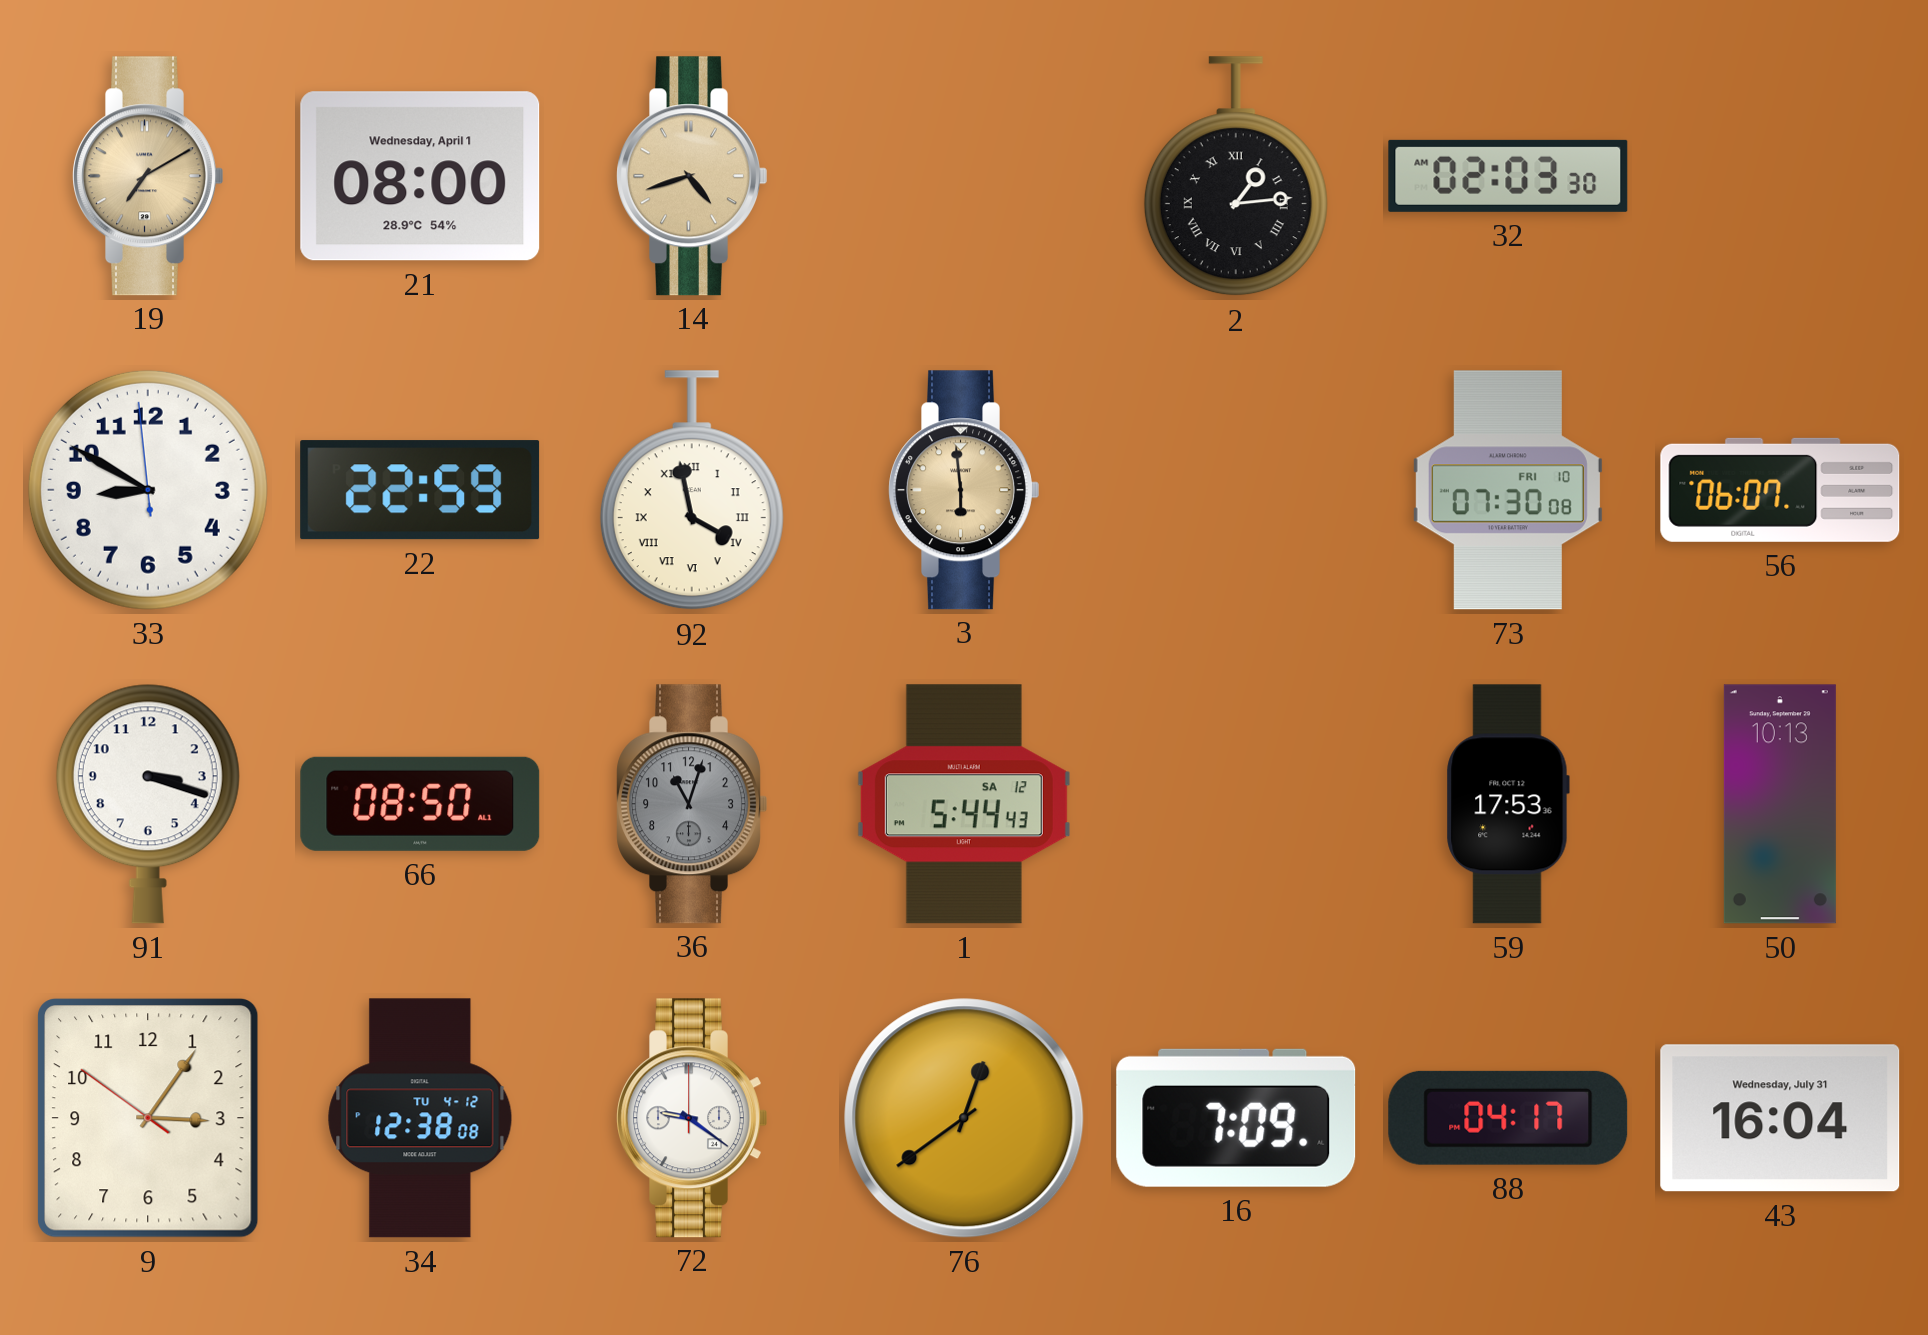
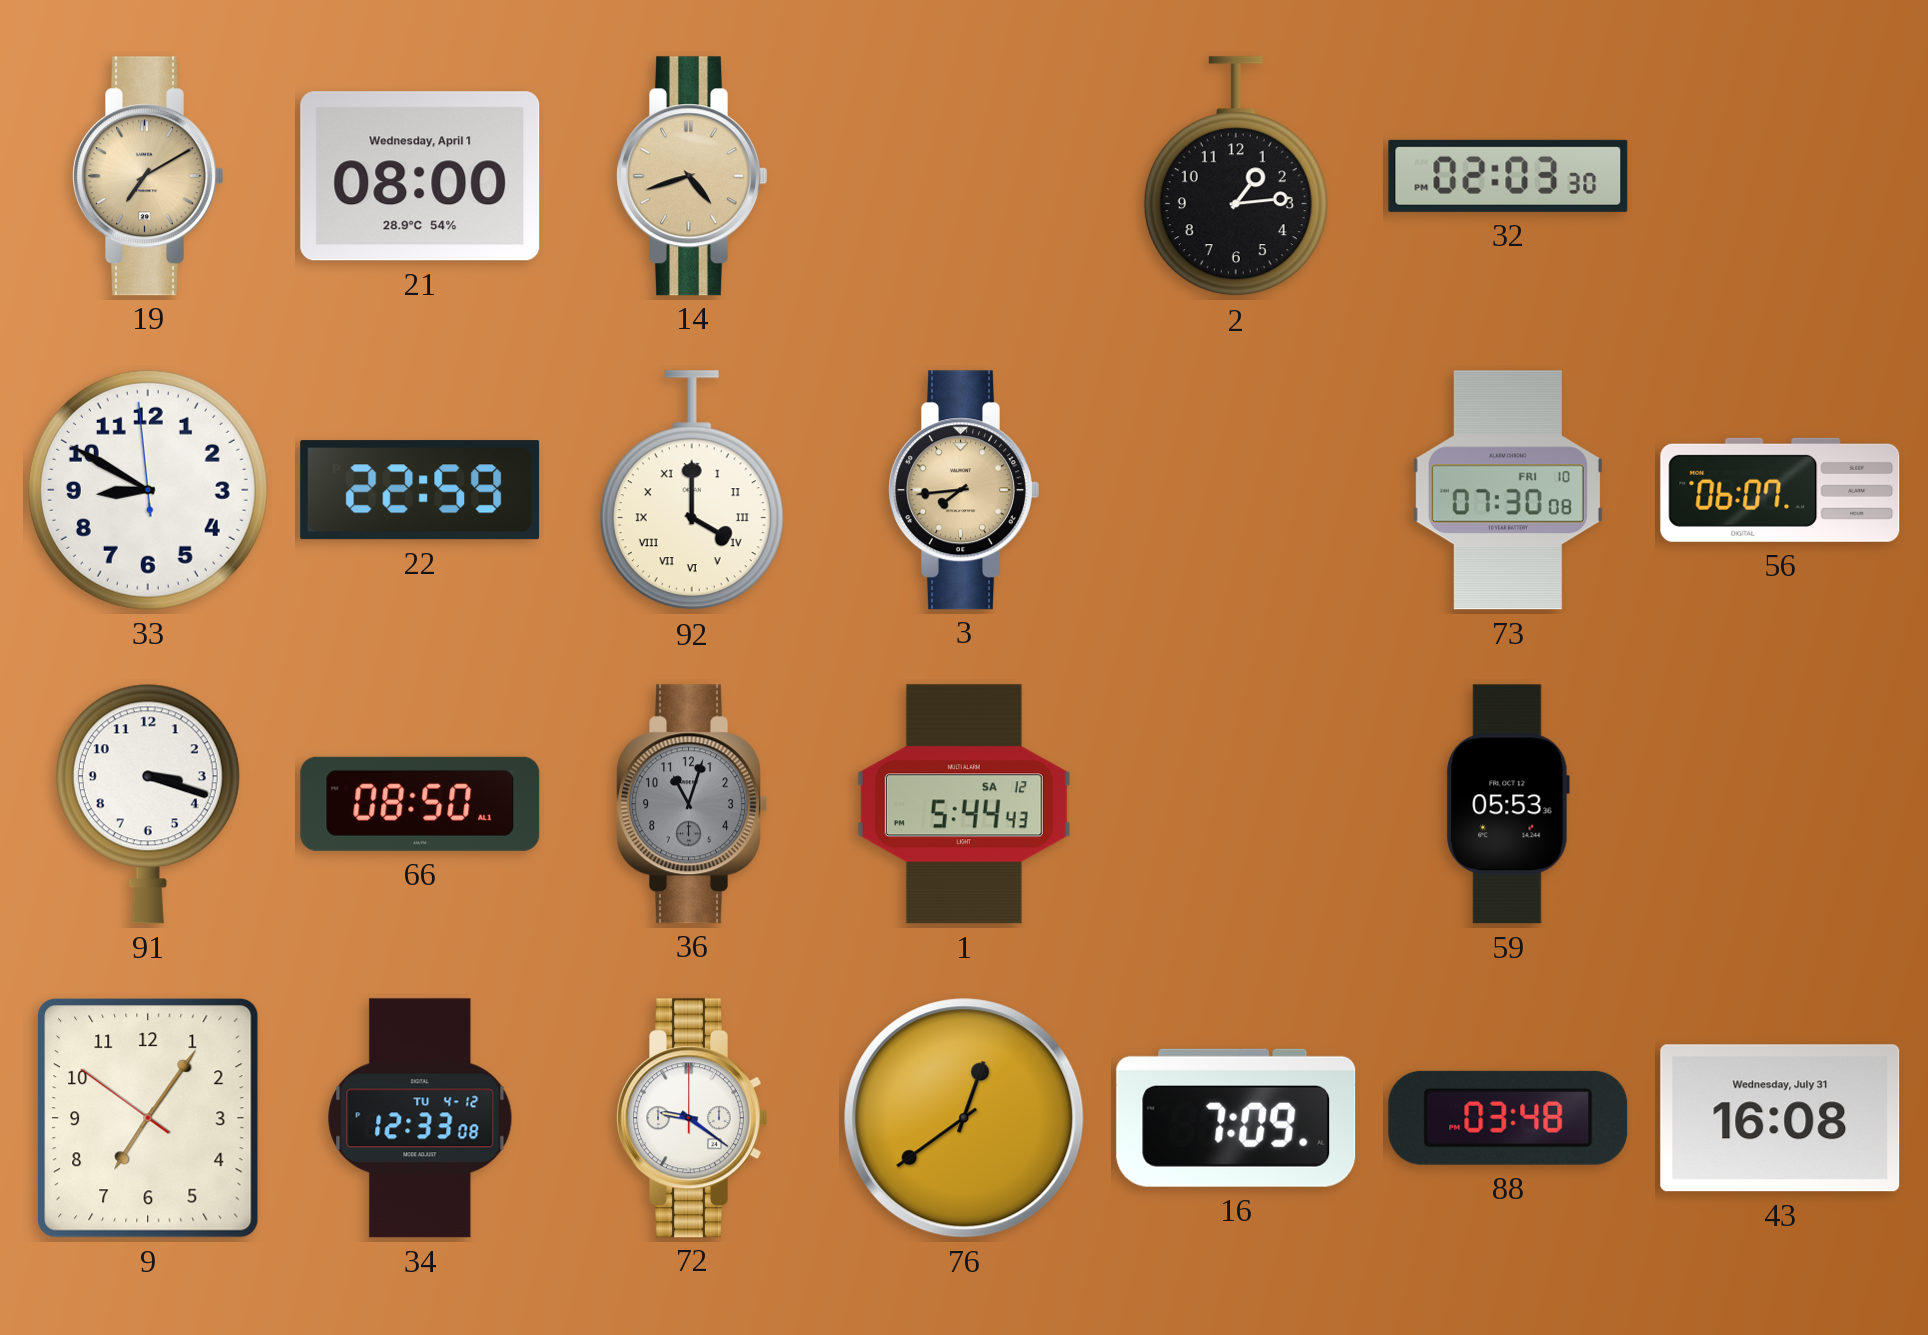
2 numerals: Roman -> Arabic
32: 02:03:30 AM -> 02:03:30 PM
92: 3:58 -> 4:00
3: 5:59 -> 7:44
59: 17:53 -> 05:53
50: 10:13 -> none
9: 3:05 -> 7:05
34: 12:38 -> 12:33
88: 04:17 -> 03:48
43: 16:04 -> 16:08
